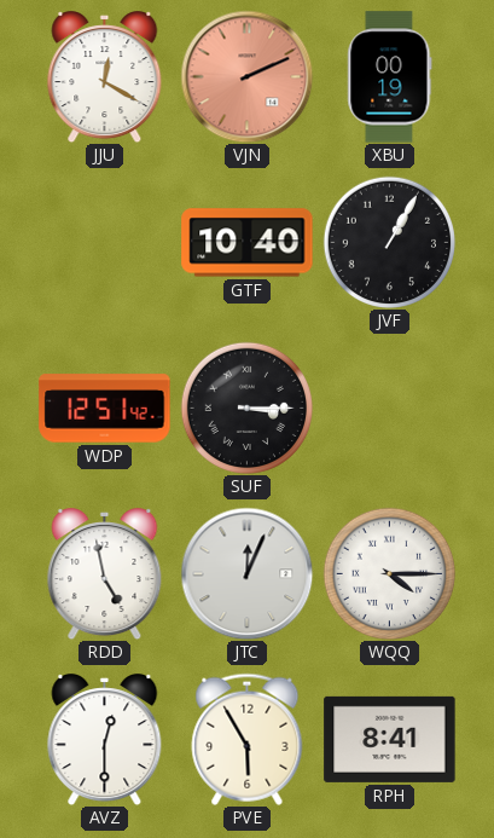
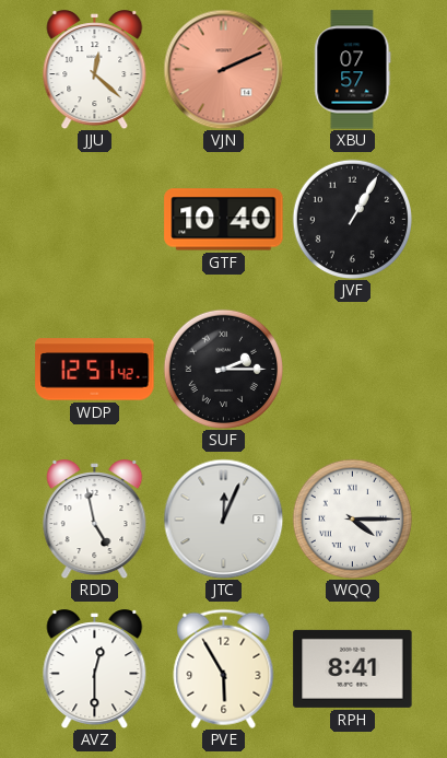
JJU: 12:20 -> 12:22
XBU: 00:19 -> 07:57
SUF: 3:15 -> 2:15
